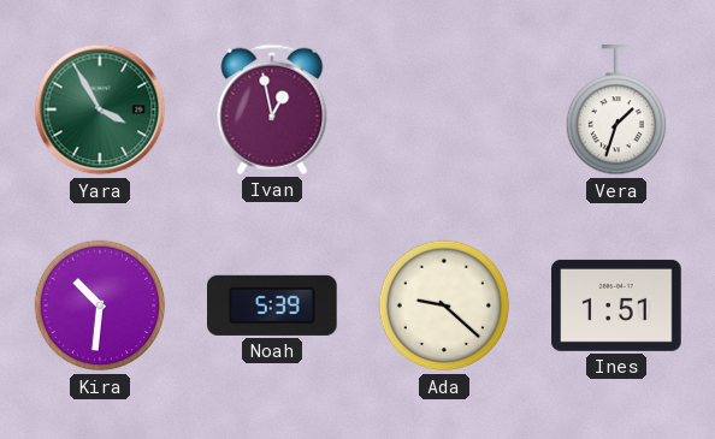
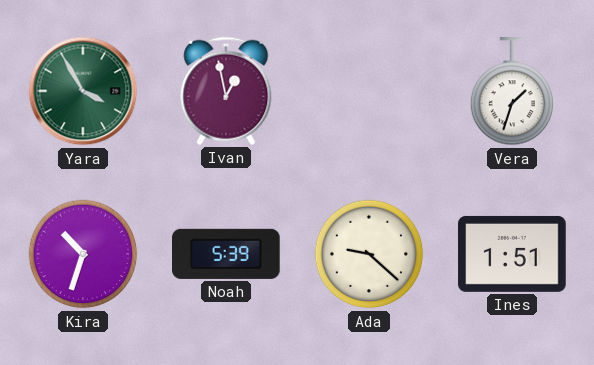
Kira: 10:31 -> 10:33
